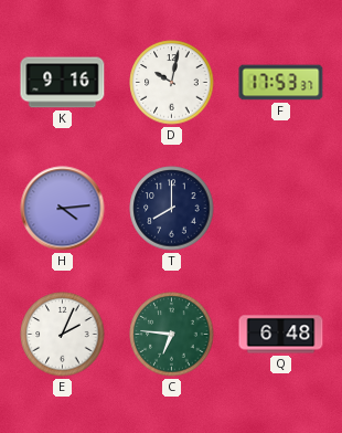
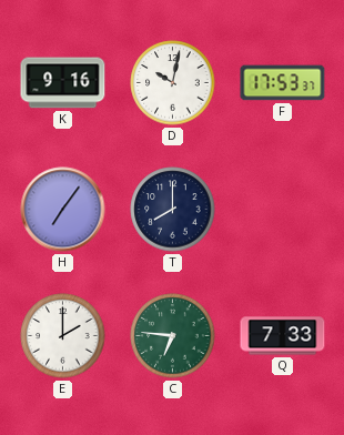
H: 4:14 -> 7:06
E: 2:04 -> 2:00
Q: 6:48 -> 7:33
